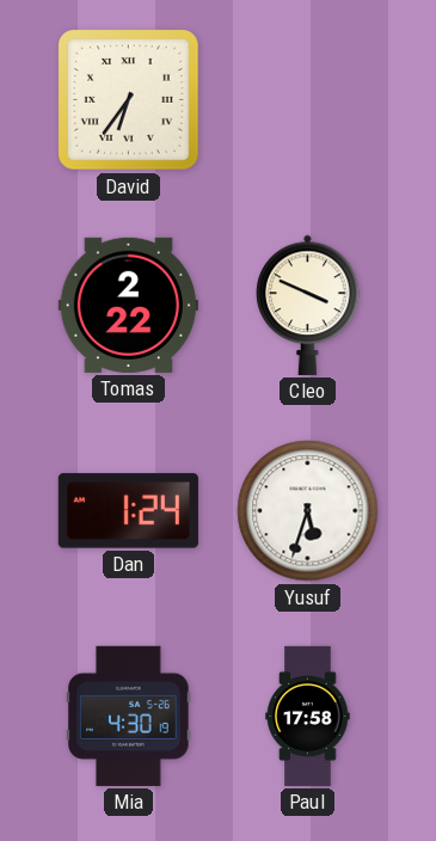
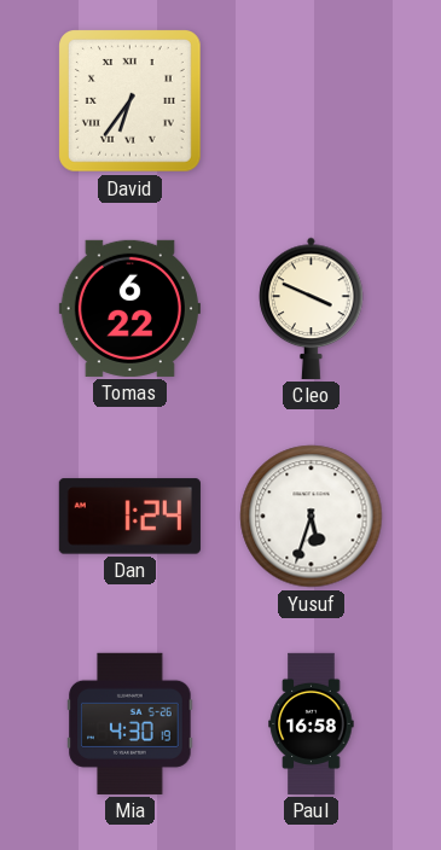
Tomas: 2:22 -> 6:22
Paul: 17:58 -> 16:58
